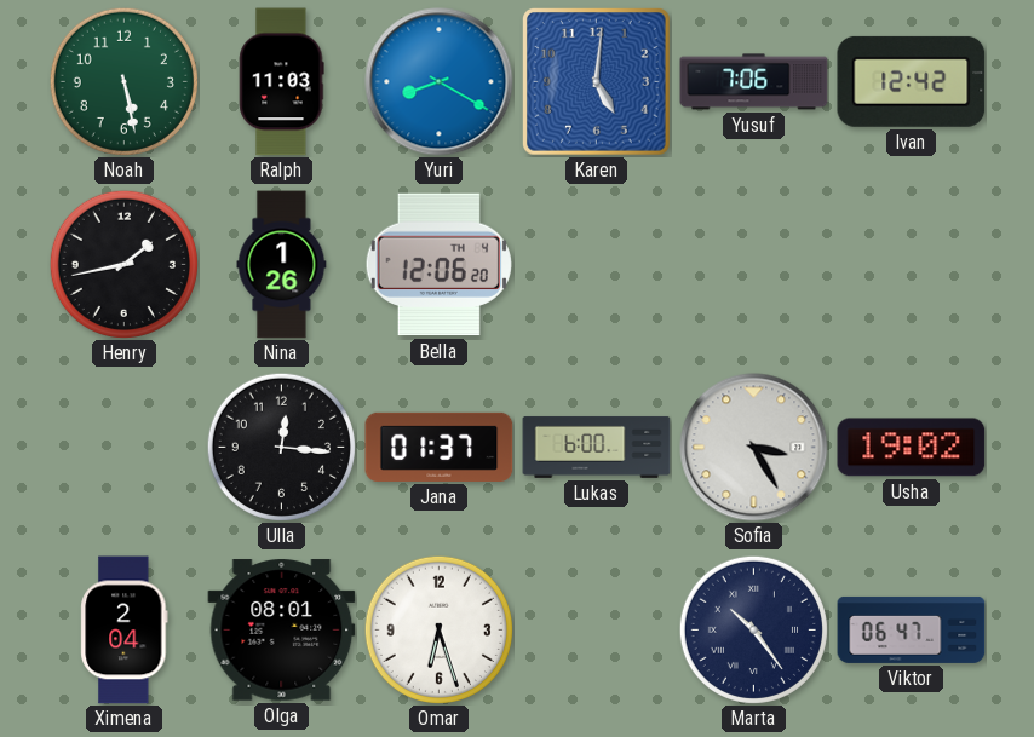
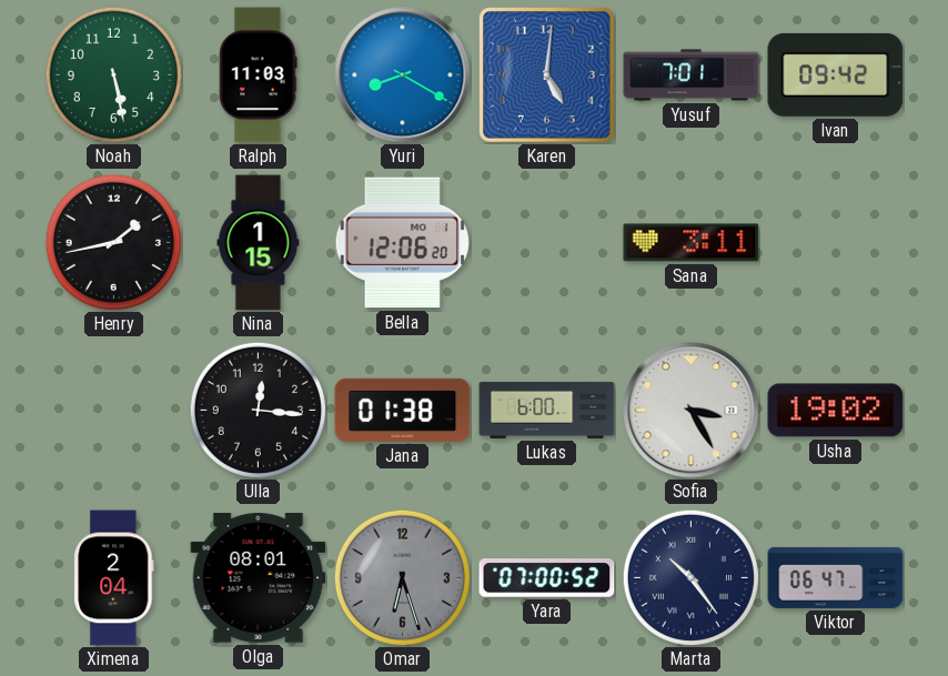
Yusuf: 7:06 -> 7:01
Ivan: 12:42 -> 09:42
Nina: 1:26 -> 1:15
Bella date: TH 4 -> MO 1
Sana: none -> 3:11
Jana: 01:37 -> 01:38
Omar dial: white -> grey
Yara: none -> 07:00
